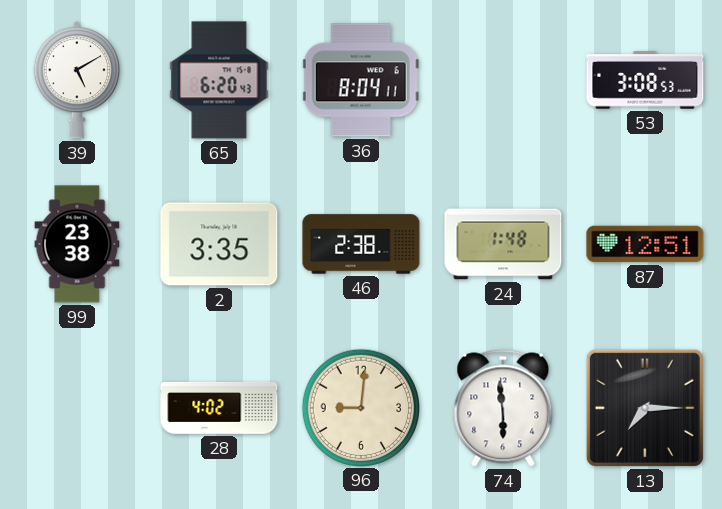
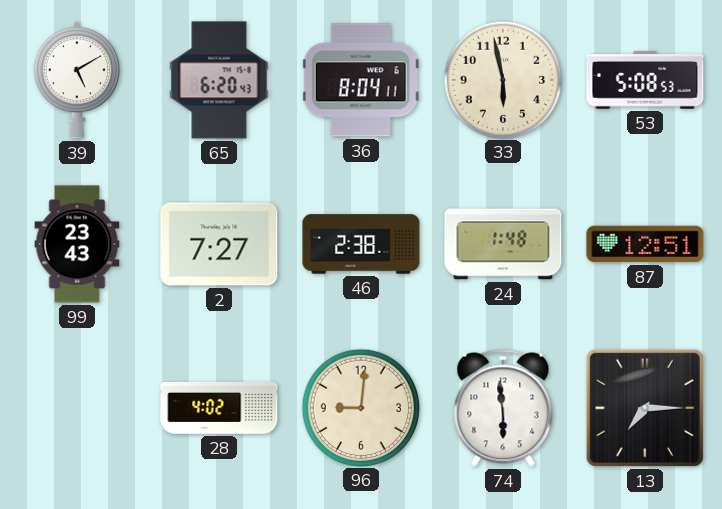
33: none -> 5:58
53: 3:08 -> 5:08
99: 23:38 -> 23:43
2: 3:35 -> 7:27
